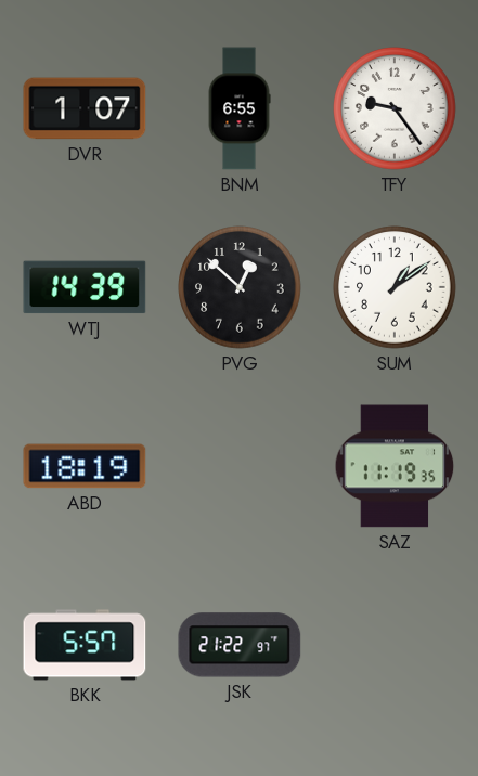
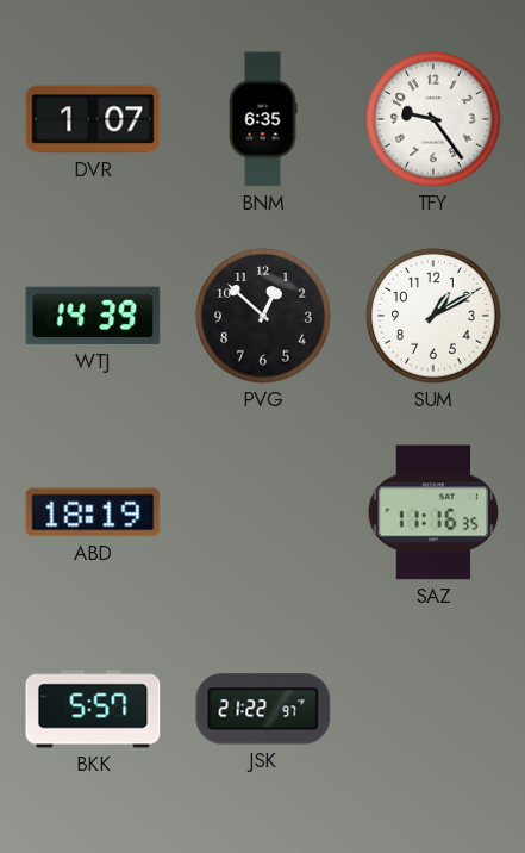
BNM: 6:55 -> 6:35
SUM: 1:09 -> 1:10
SAZ: 11:19 -> 11:16
